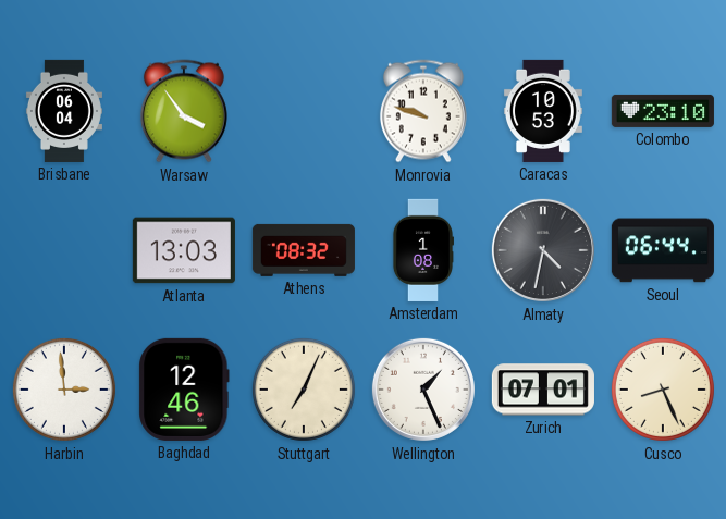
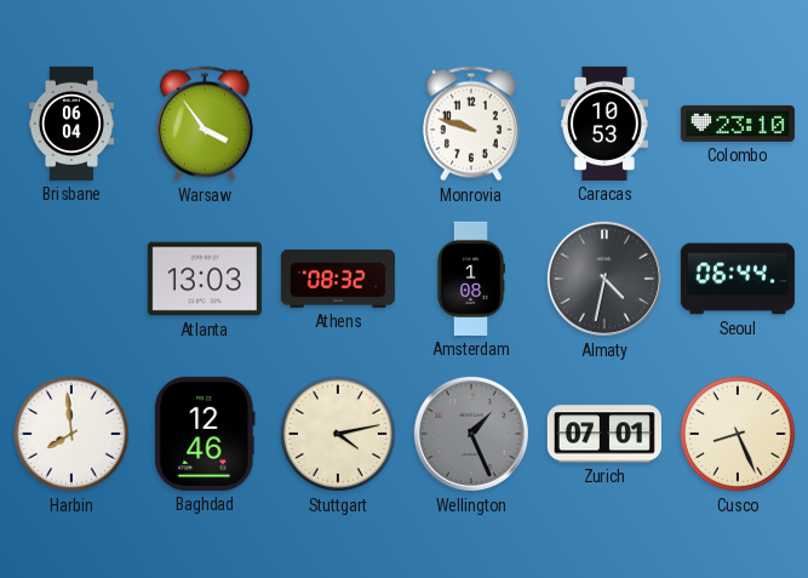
Harbin: 2:59 -> 7:59
Stuttgart: 7:04 -> 4:13
Wellington dial: white -> grey
